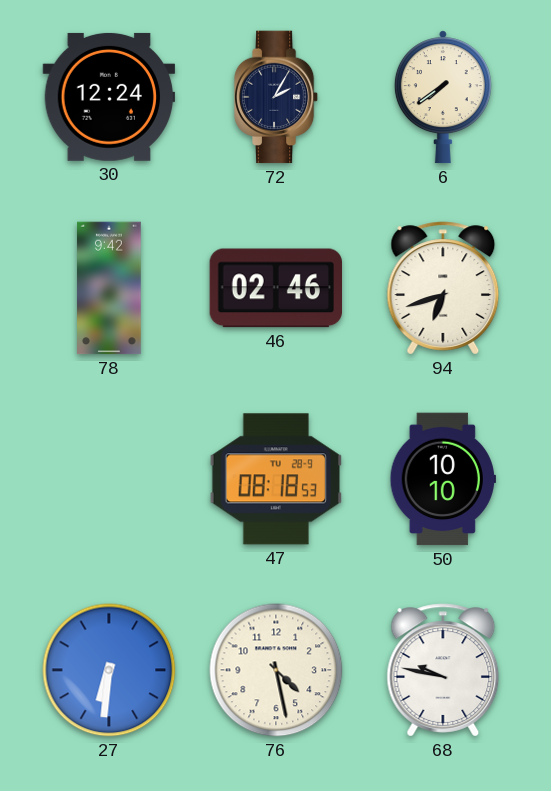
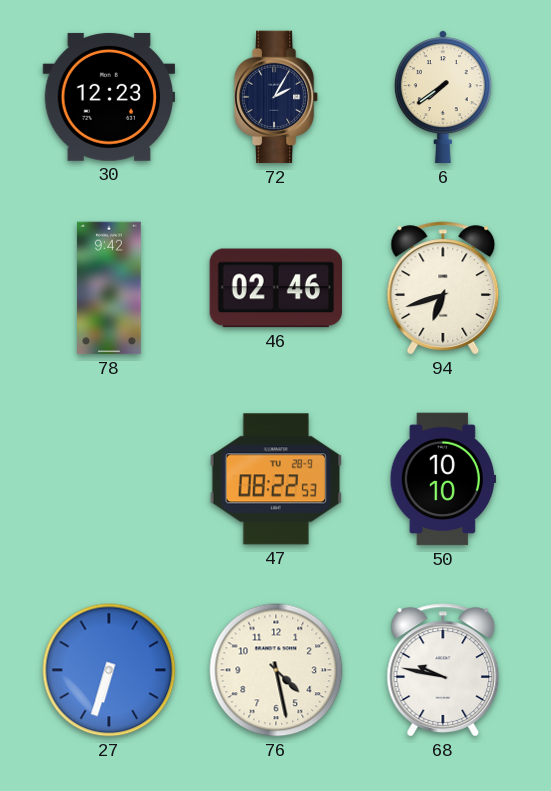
30: 12:24 -> 12:23
47: 08:18 -> 08:22
27: 6:31 -> 6:33
